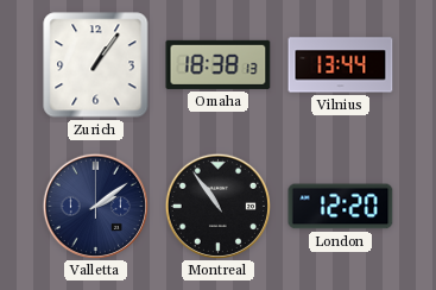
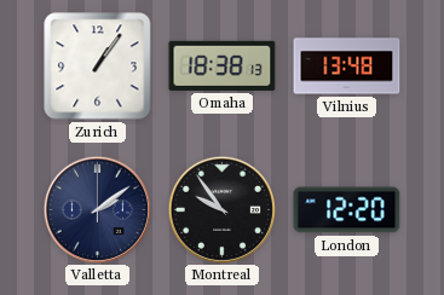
Vilnius: 13:44 -> 13:48
Montreal: 10:54 -> 9:54
